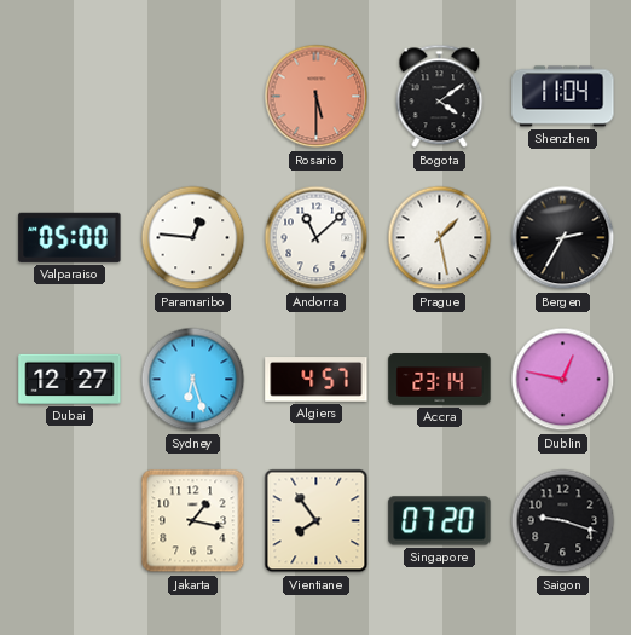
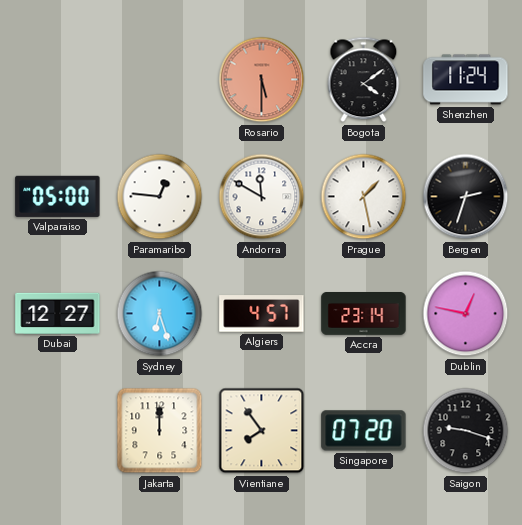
Shenzhen: 11:04 -> 11:24
Andorra: 11:08 -> 11:50
Bergen: 2:35 -> 2:33
Jakarta: 1:17 -> 12:00
